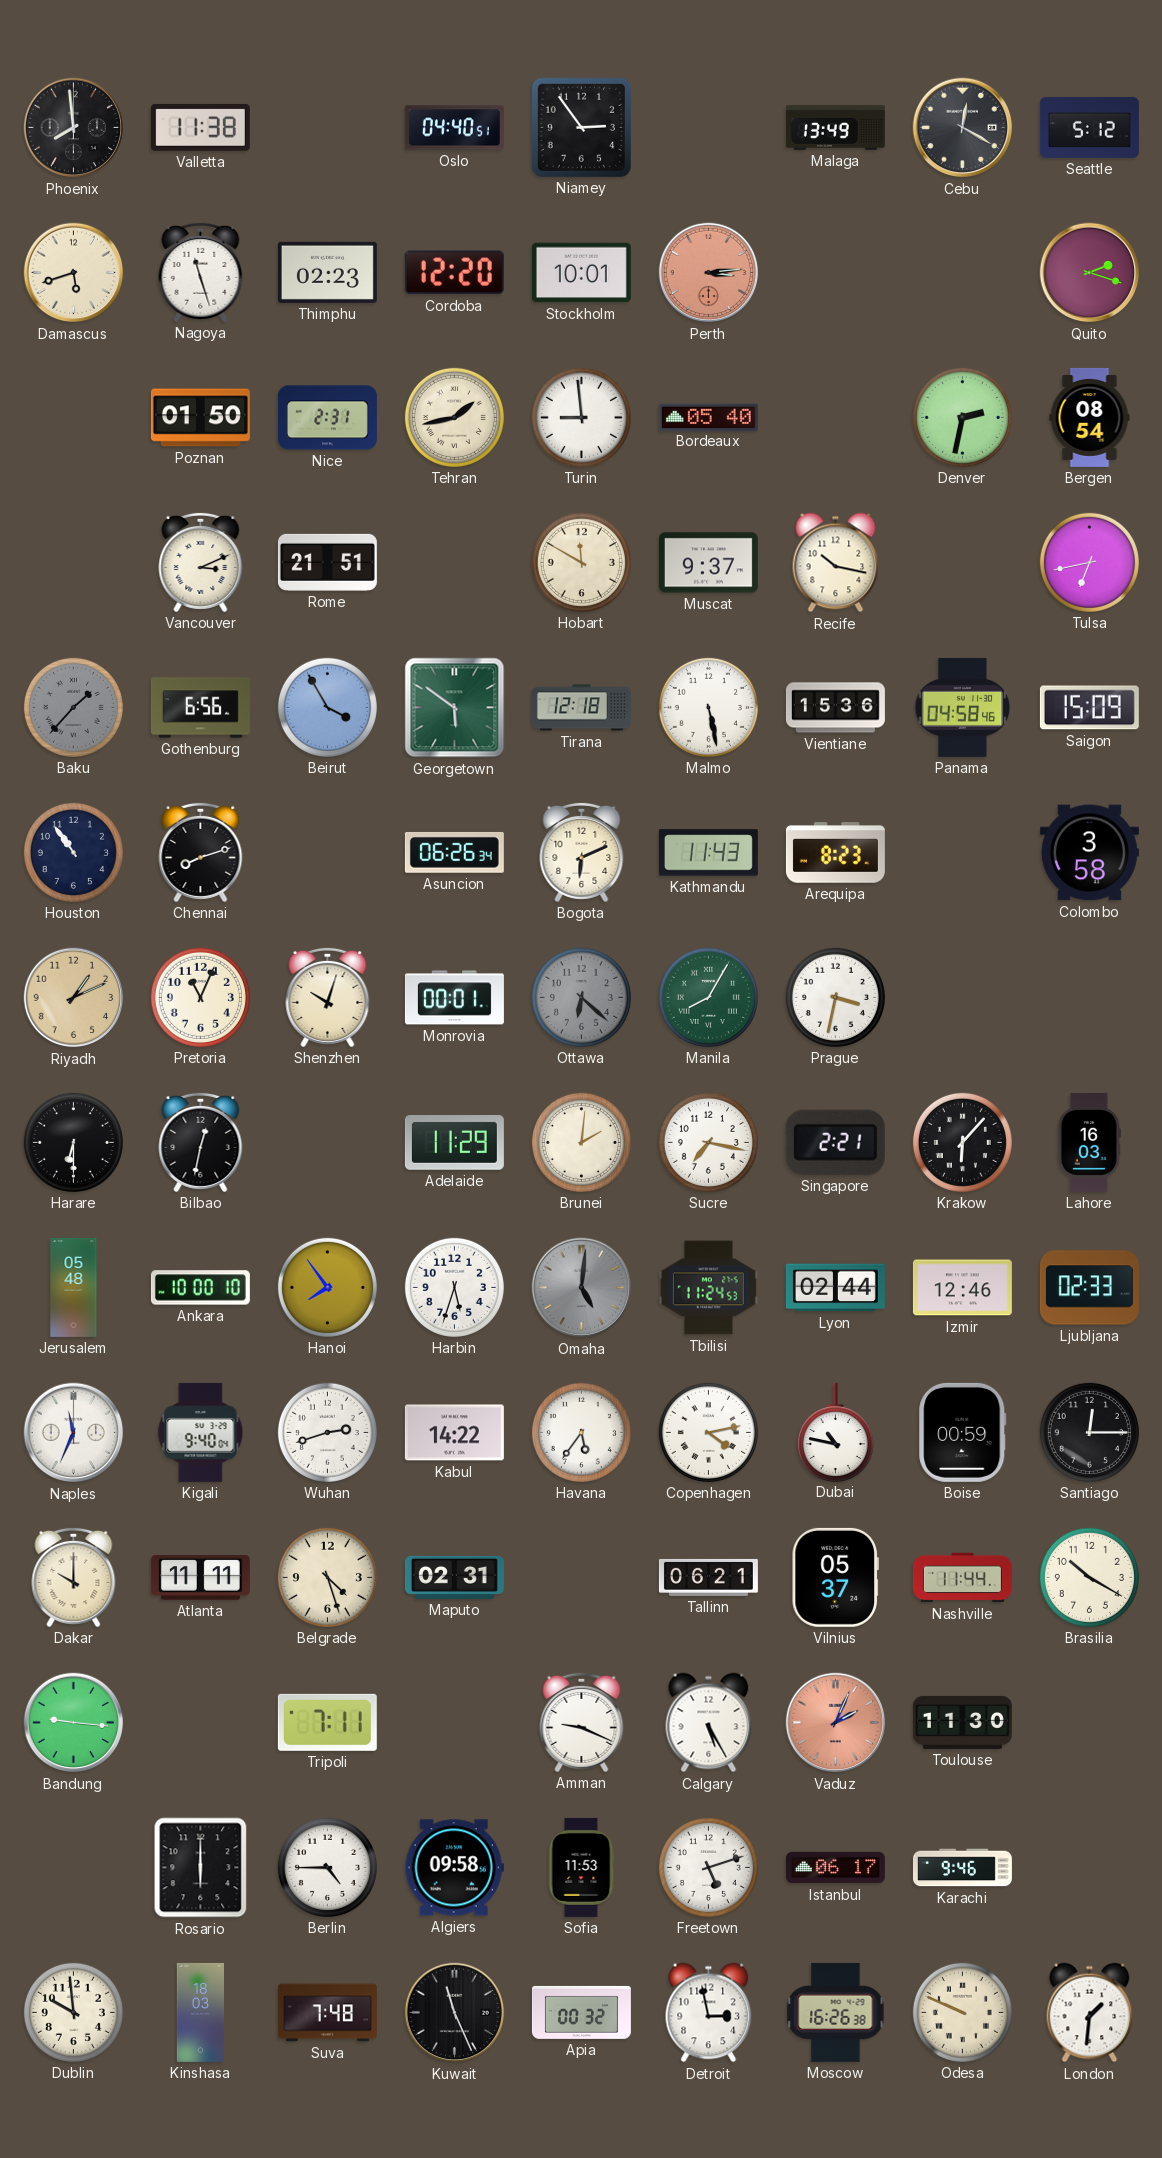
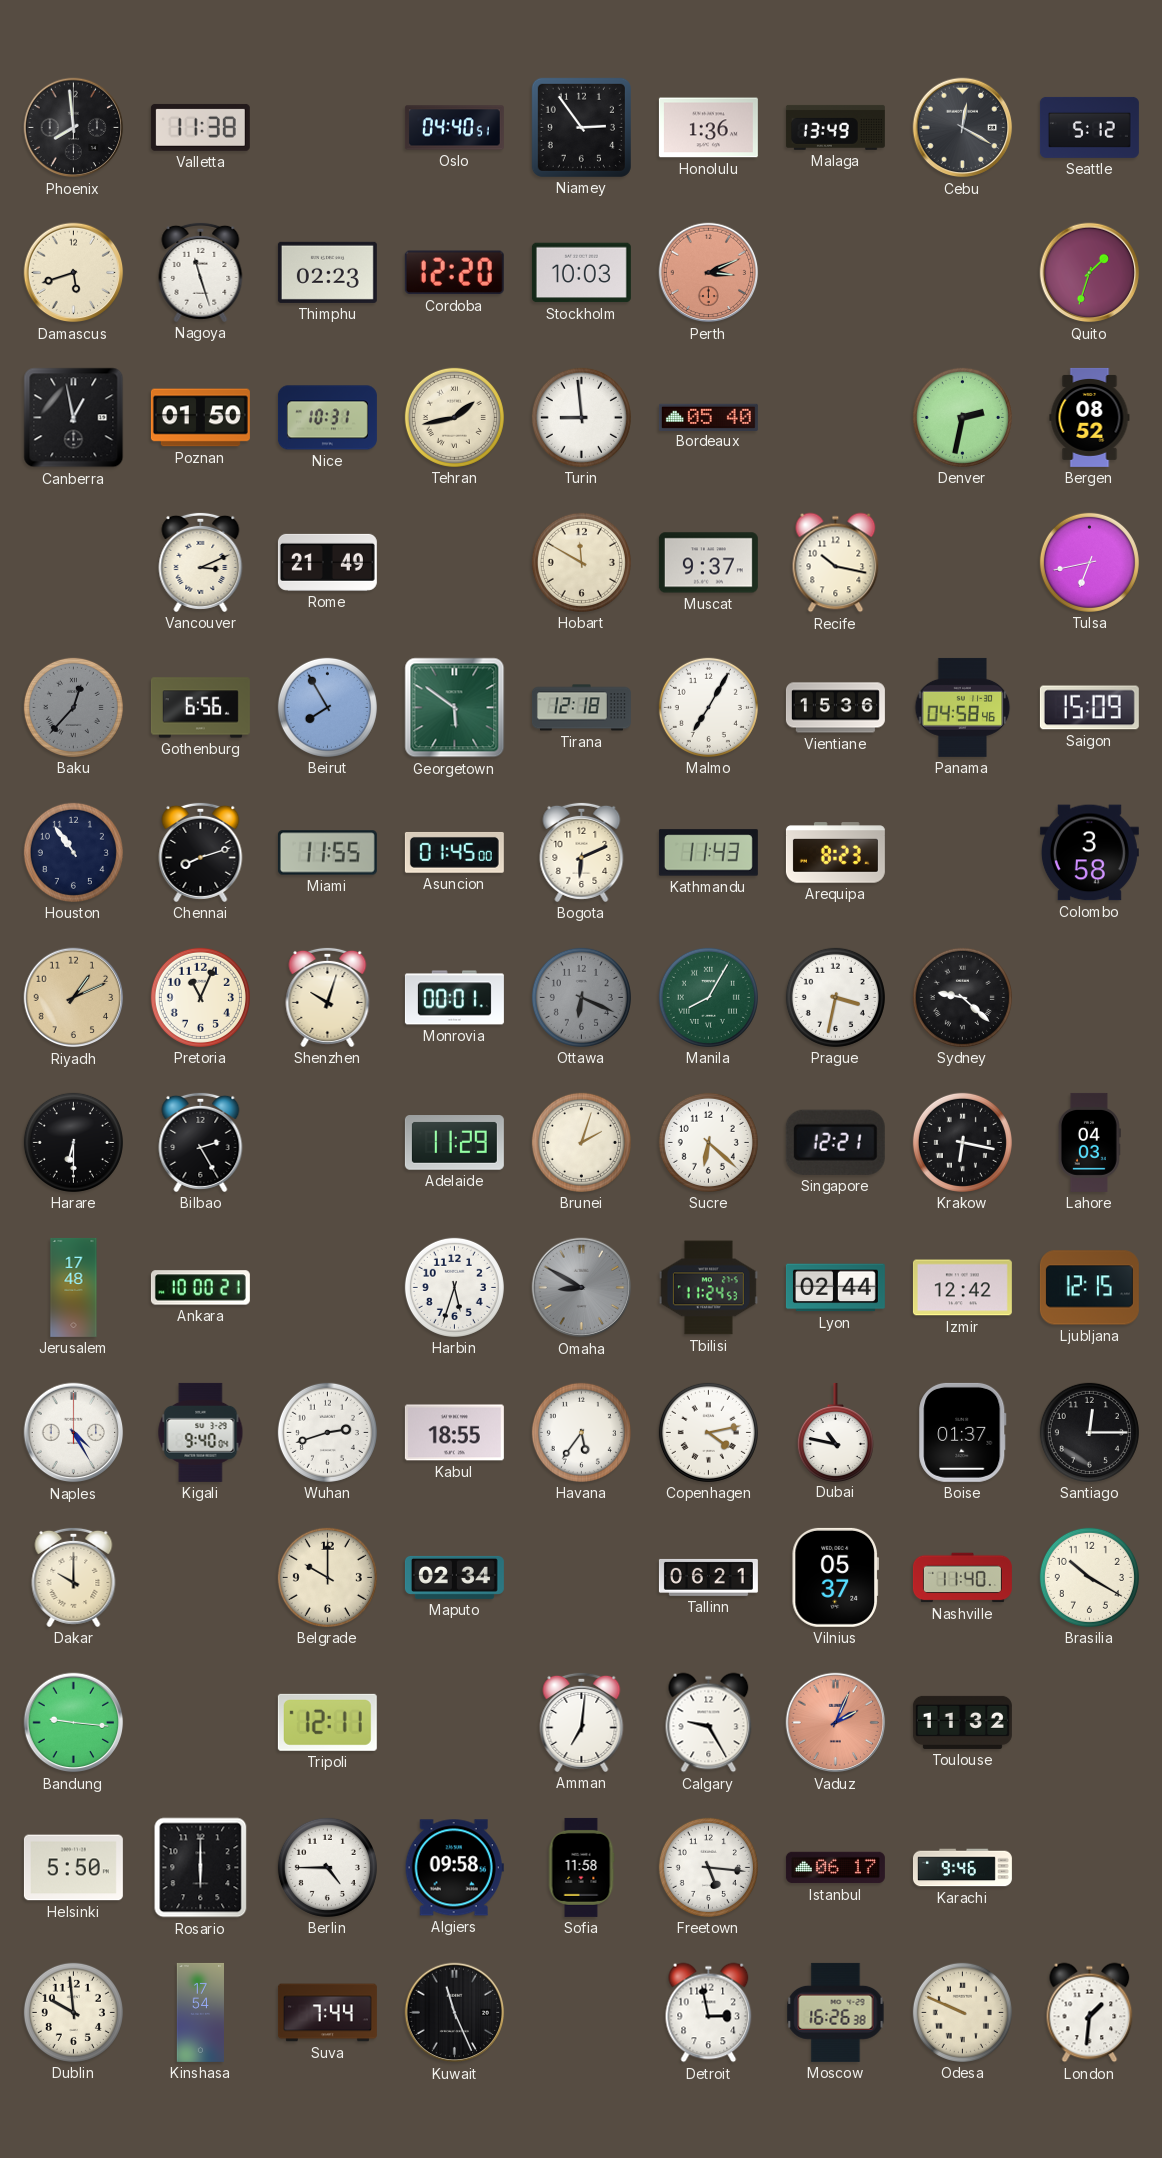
Honolulu: none -> 1:36
Stockholm: 10:01 -> 10:03
Perth: 3:14 -> 3:11
Quito: 2:18 -> 1:33
Canberra: none -> 12:58
Nice: 2:31 -> 10:31
Bergen: 08:54 -> 08:52
Rome: 21:51 -> 21:49
Baku: 1:37 -> 12:37
Beirut: 3:55 -> 7:55
Malmo: 5:28 -> 7:05
Miami: none -> 11:55
Asuncion: 06:26 -> 01:45
Ottawa: 6:22 -> 6:19
Sydney: none -> 9:22
Bilbao: 12:32 -> 2:25
Brunei: 2:01 -> 2:03
Sucre: 7:17 -> 6:22
Singapore: 2:21 -> 12:21
Krakow: 6:07 -> 6:17
Lahore: 16:03 -> 04:03
Jerusalem: 05:48 -> 17:48
Ankara: 10:00:10 -> 10:00:21
Hanoi: 7:54 -> none
Omaha: 5:01 -> 8:50
Izmir: 12:46 -> 12:42
Ljubljana: 02:33 -> 12:15
Naples: 11:34 -> 4:25
Kabul: 14:22 -> 18:55
Boise: 00:59 -> 01:37
Atlanta: 11:11 -> none
Belgrade: 4:27 -> 10:00
Maputo: 02:31 -> 02:34
Nashville: 11:44 -> 11:40
Tripoli: 7:11 -> 12:11
Amman: 9:19 -> 7:01
Calgary: 5:25 -> 9:25
Toulouse: 11:30 -> 11:32
Helsinki: none -> 5:50
Sofia: 11:53 -> 11:58
Freetown: 5:12 -> 5:16
Kinshasa: 18:03 -> 17:54
Suva: 7:48 -> 7:44
Apia: 00:32 -> none
